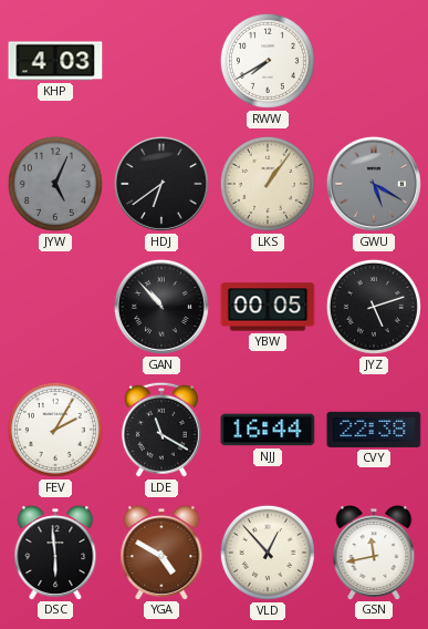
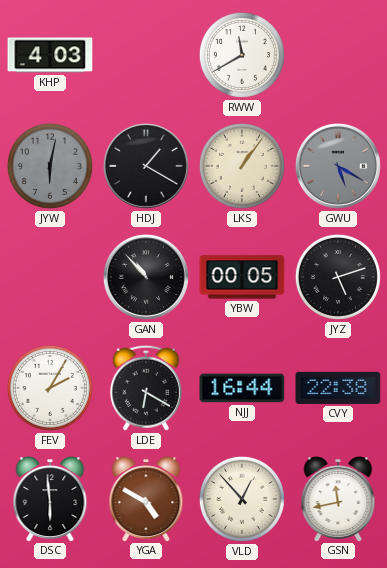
RWW: 7:40 -> 11:40
JYW: 5:04 -> 6:02
HDJ: 6:39 -> 1:20
LDE: 11:20 -> 6:20
